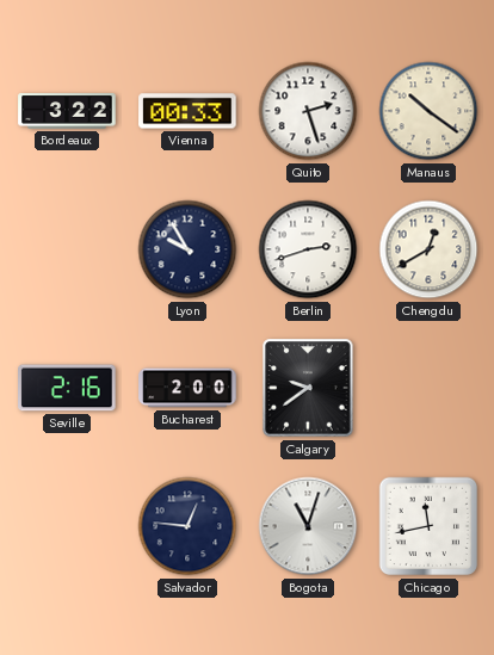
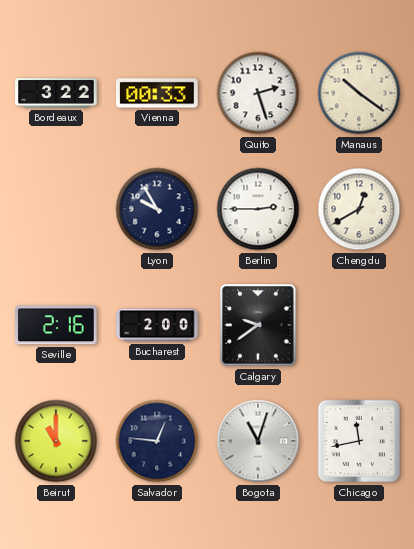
Berlin: 2:42 -> 2:45
Beirut: none -> 11:00
